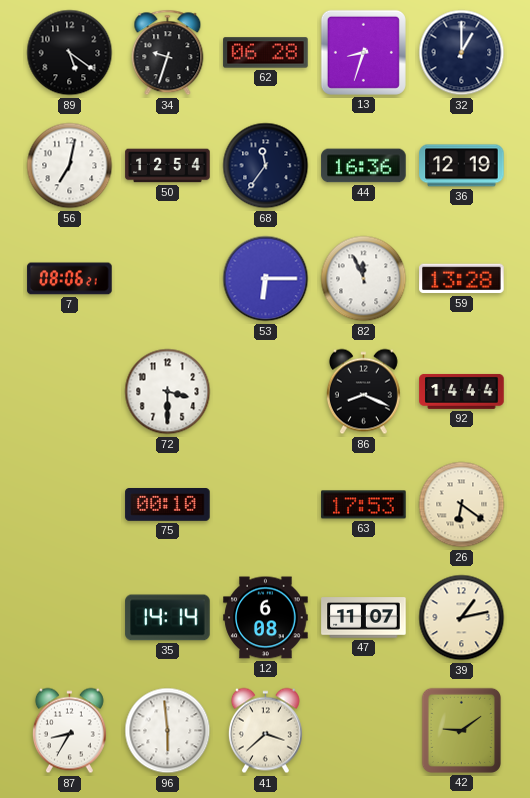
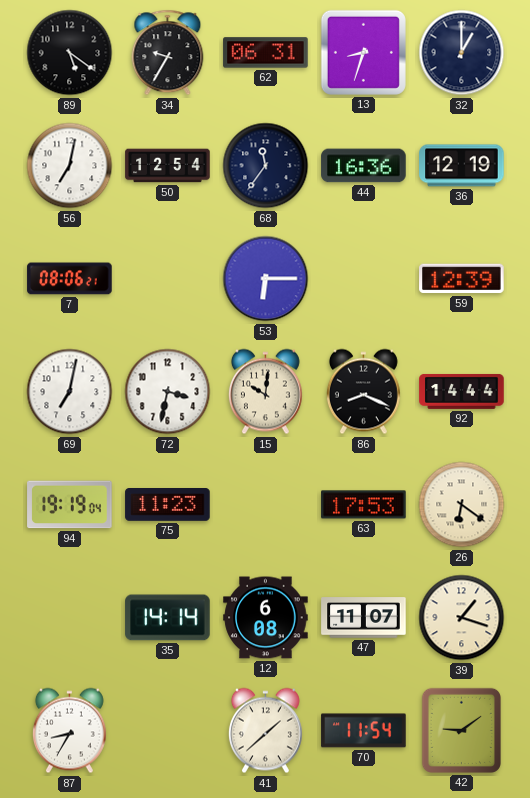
34: 9:33 -> 9:35
62: 06:28 -> 06:31
82: 11:56 -> none
59: 13:28 -> 12:39
69: none -> 7:02
72: 3:30 -> 3:32
15: none -> 10:01
94: none -> 19:19
75: 00:10 -> 11:23
39: 1:13 -> 1:18
96: 5:59 -> none
41: 3:38 -> 1:38
70: none -> 11:54
